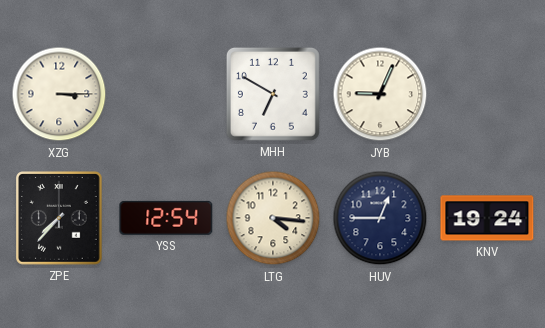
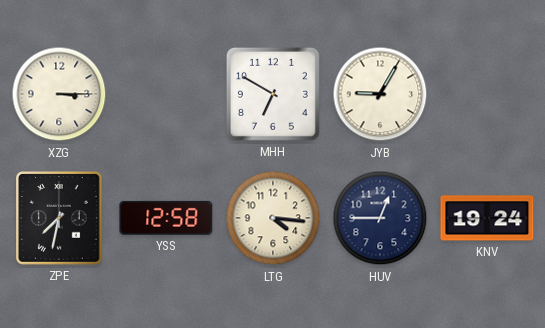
JYB: 9:04 -> 9:05
ZPE: 7:37 -> 7:32
YSS: 12:54 -> 12:58
